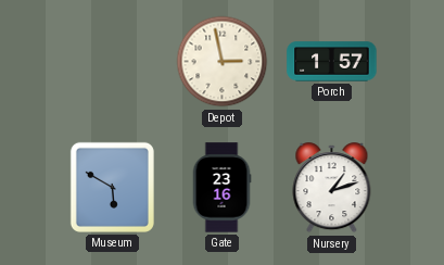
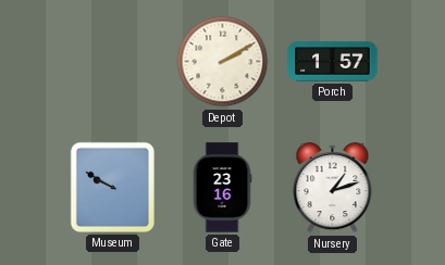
Depot: 2:58 -> 2:10
Museum: 5:50 -> 9:50
